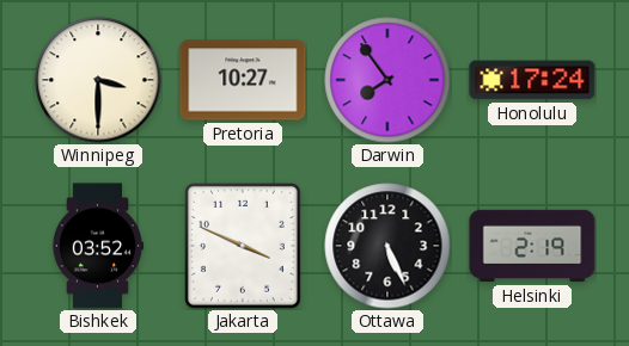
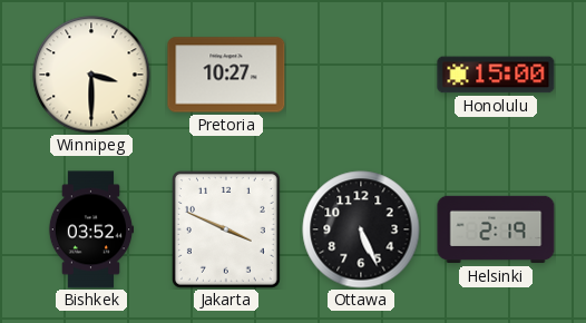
Darwin: 7:54 -> none
Honolulu: 17:24 -> 15:00
